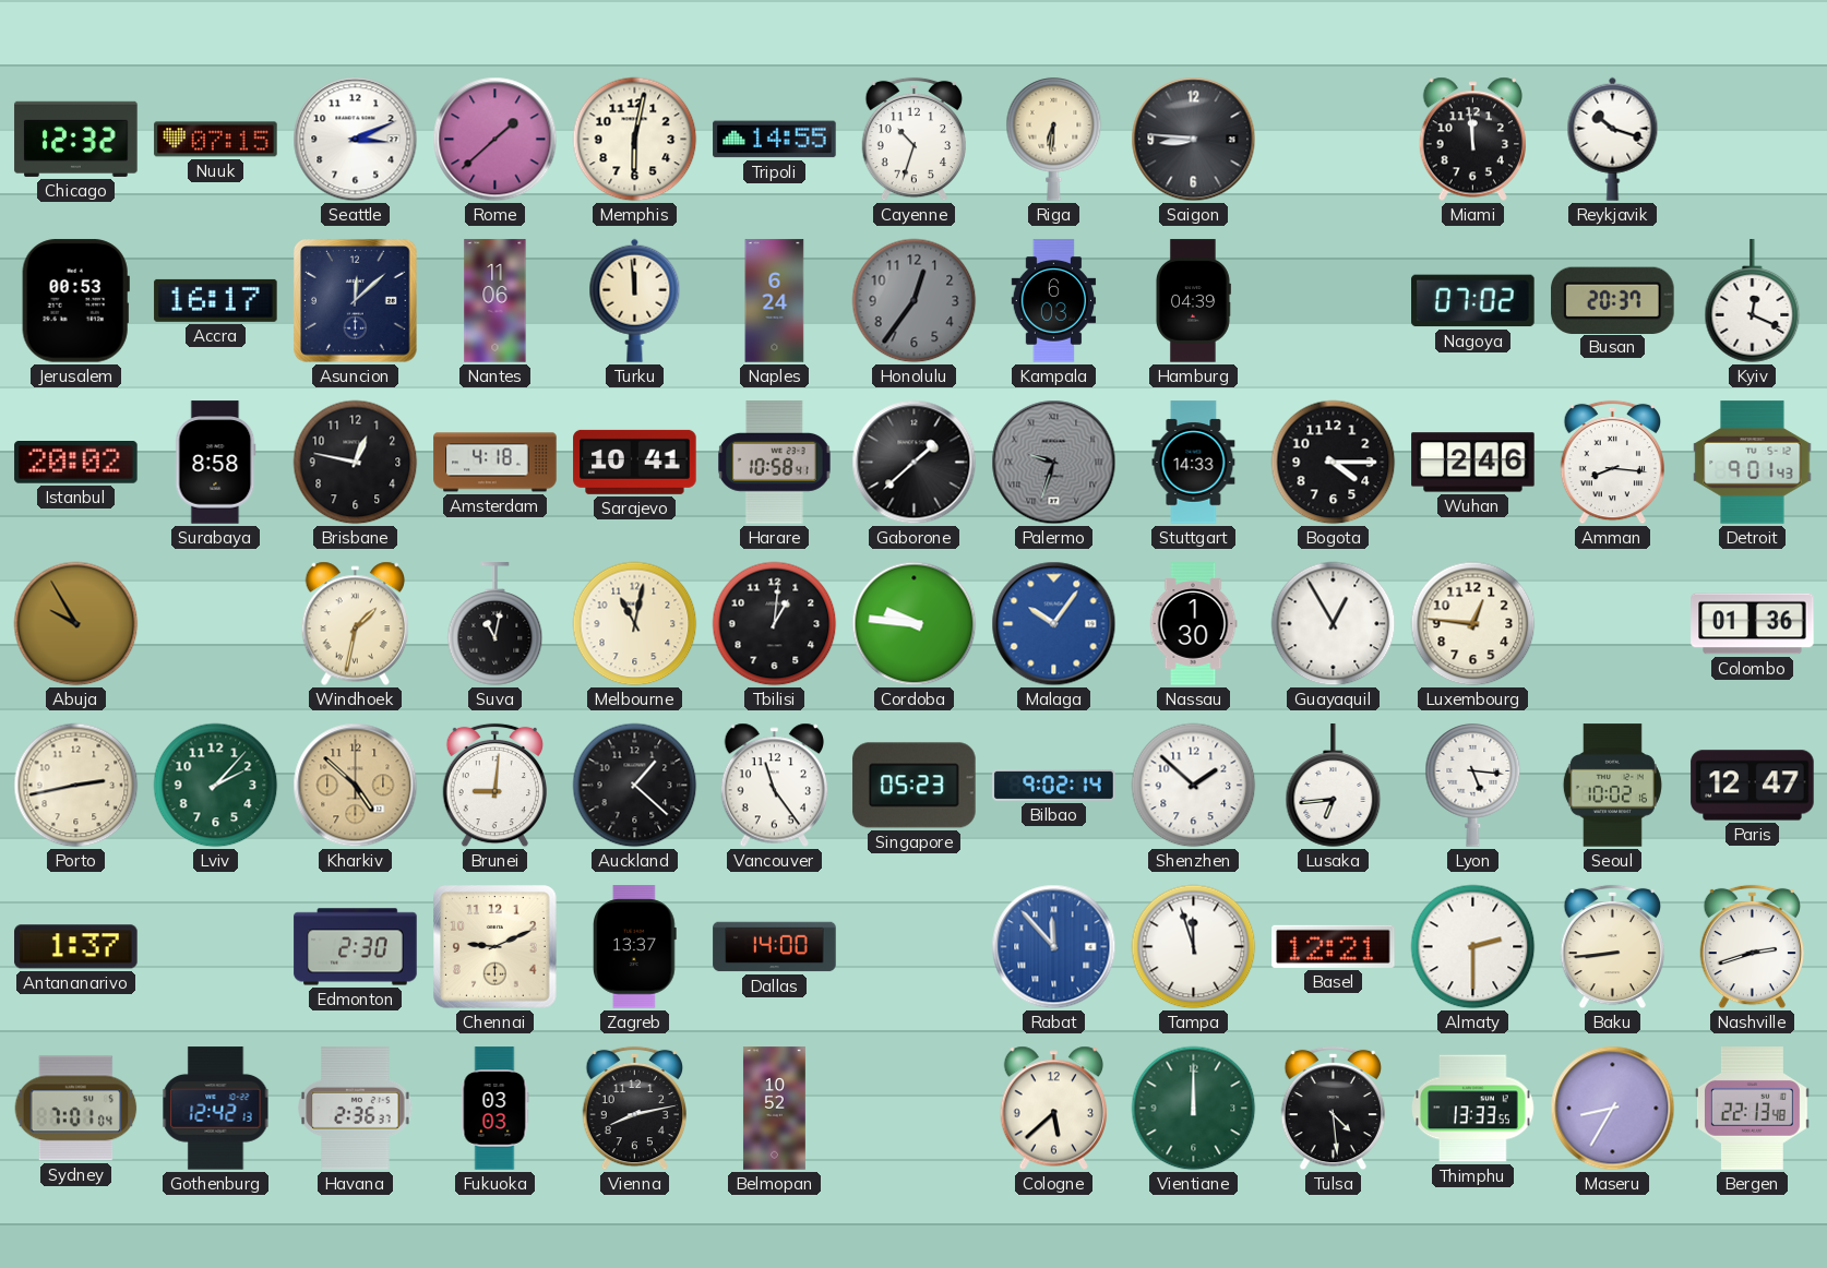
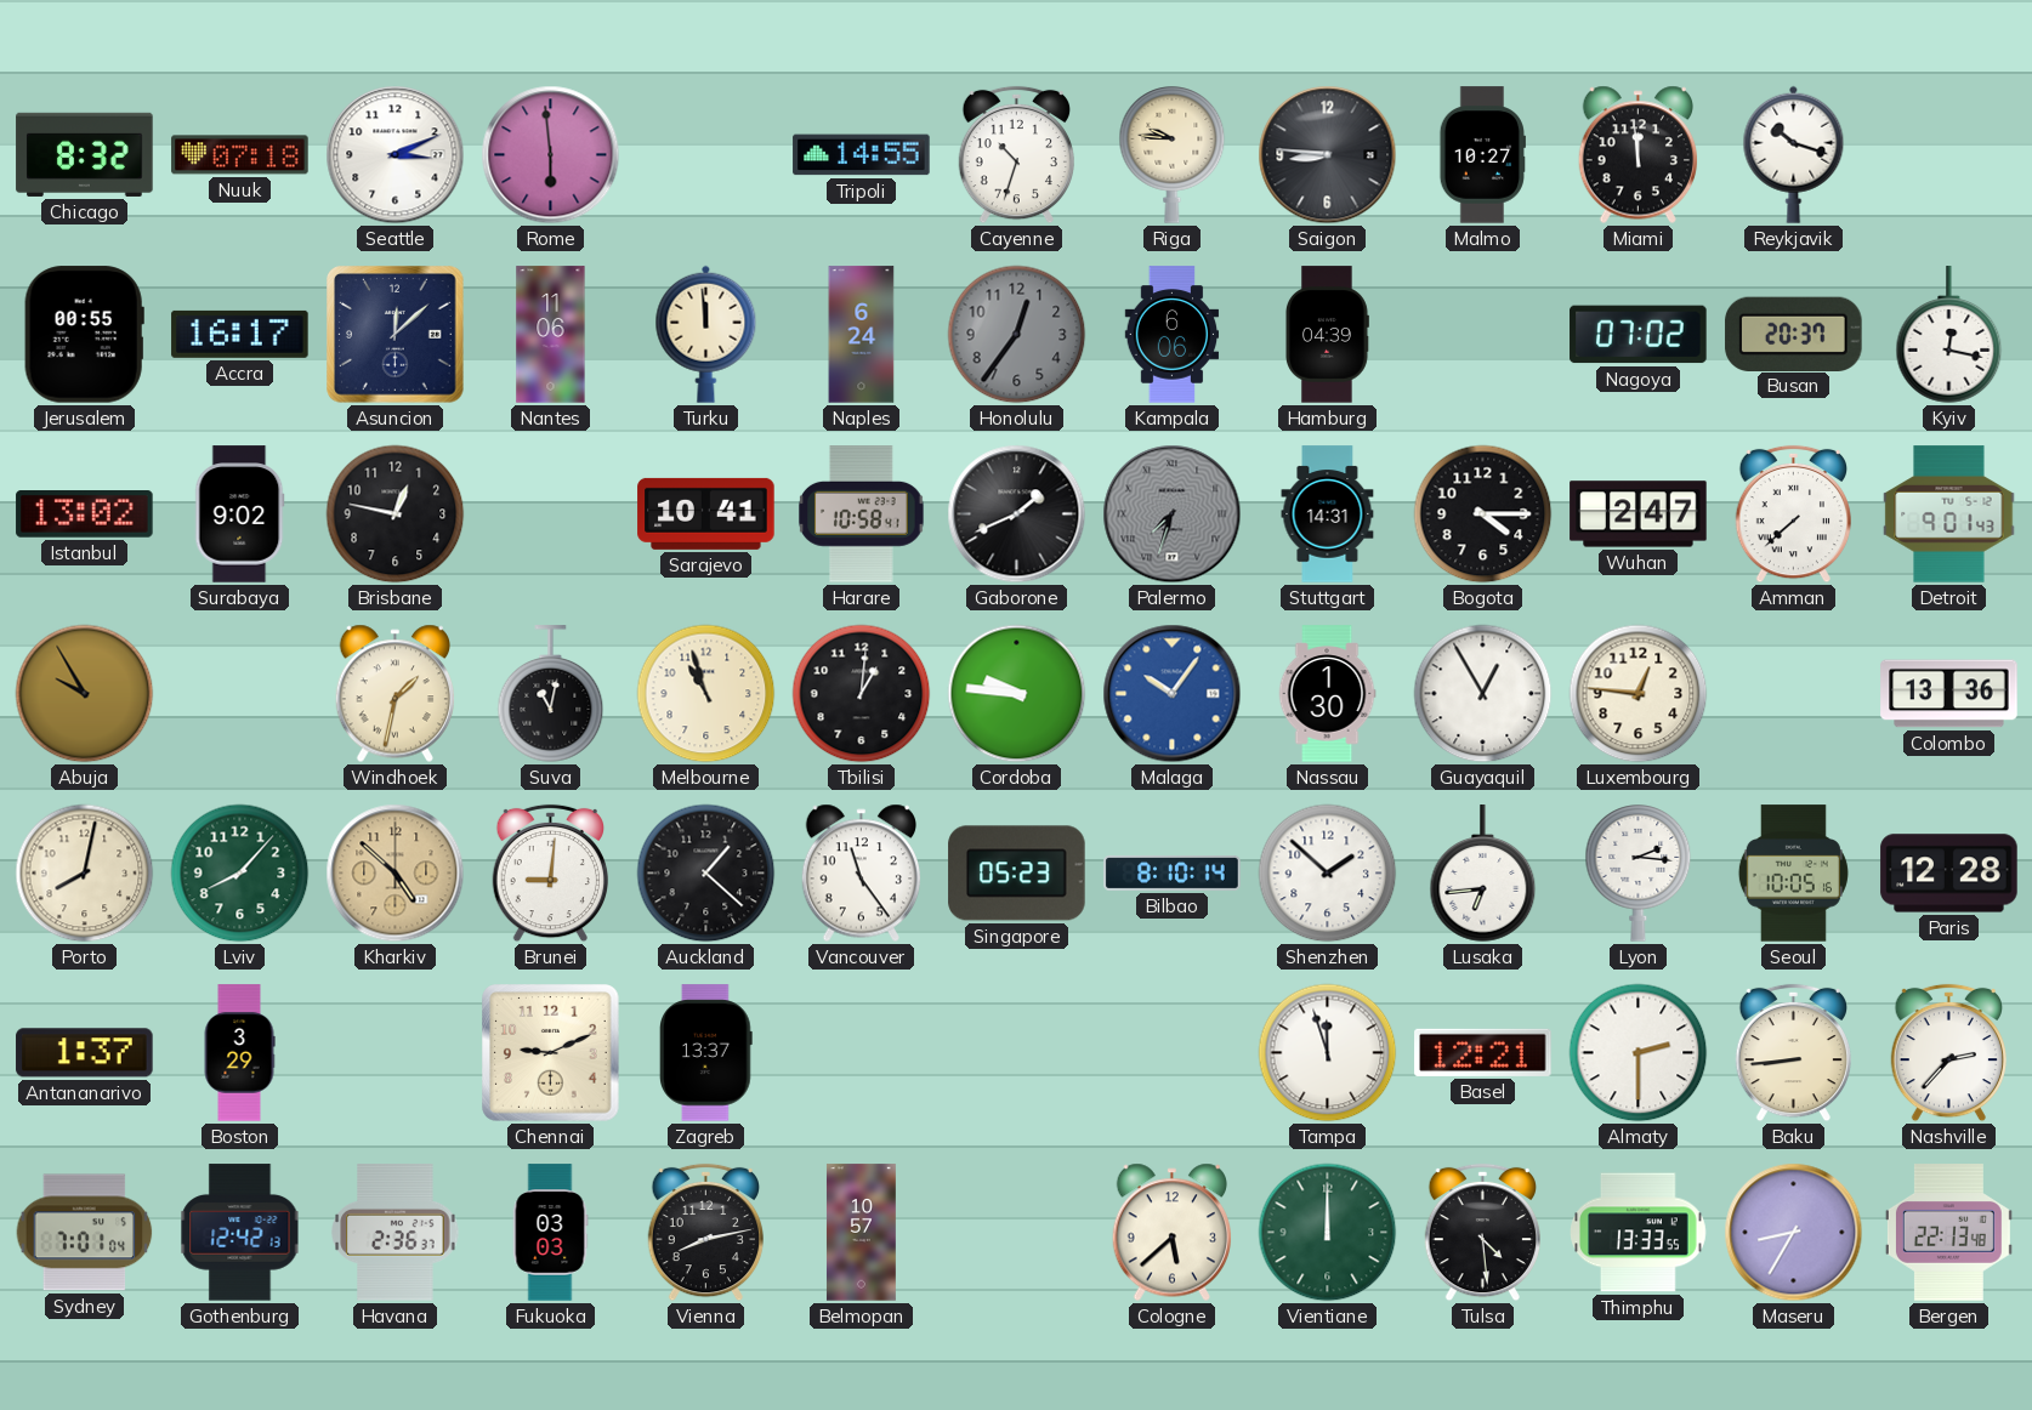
Chicago: 12:32 -> 8:32
Nuuk: 07:15 -> 07:18
Rome: 1:38 -> 5:59
Memphis: 6:02 -> none
Riga: 6:31 -> 9:46
Malmo: none -> 10:27
Jerusalem: 00:53 -> 00:55
Kampala: 6:03 -> 6:06
Kyiv: 12:19 -> 12:17
Istanbul: 20:02 -> 13:02
Surabaya: 8:58 -> 9:02
Amsterdam: 4:18 -> none
Gaborone: 1:38 -> 1:41
Palermo: 9:33 -> 7:33
Stuttgart: 14:33 -> 14:31
Wuhan: 2:46 -> 2:47
Amman: 8:16 -> 7:38
Melbourne: 11:02 -> 10:57
Colombo: 01:36 -> 13:36
Porto: 2:43 -> 8:02
Lviv: 2:07 -> 8:07
Bilbao: 9:02 -> 8:10
Lyon: 5:16 -> 2:16
Seoul: 10:02 -> 10:05
Paris: 12:47 -> 12:28
Boston: none -> 3:29
Edmonton: 2:30 -> none
Dallas: 14:00 -> none
Rabat: 11:53 -> none
Nashville: 2:42 -> 2:37
Belmopan: 10:52 -> 10:57
